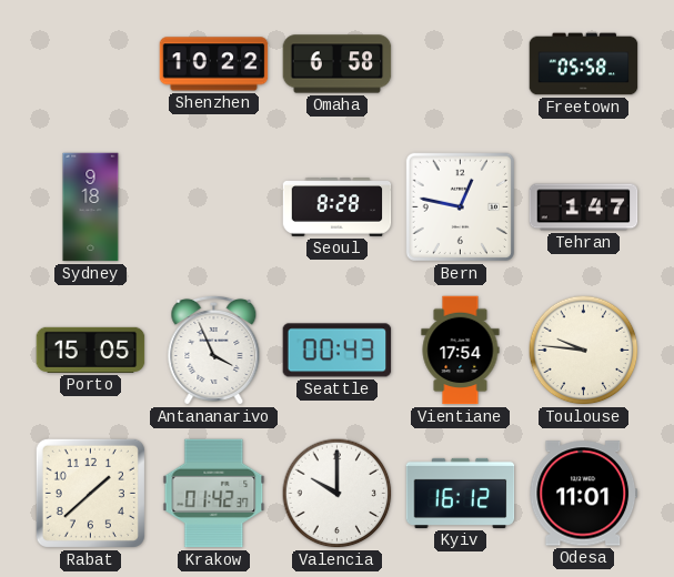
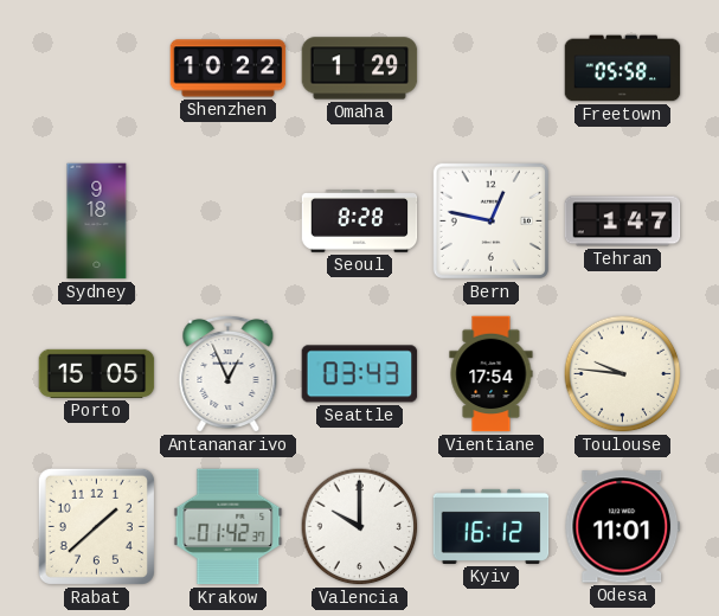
Omaha: 6:58 -> 1:29
Antananarivo: 3:56 -> 12:56
Seattle: 00:43 -> 03:43
